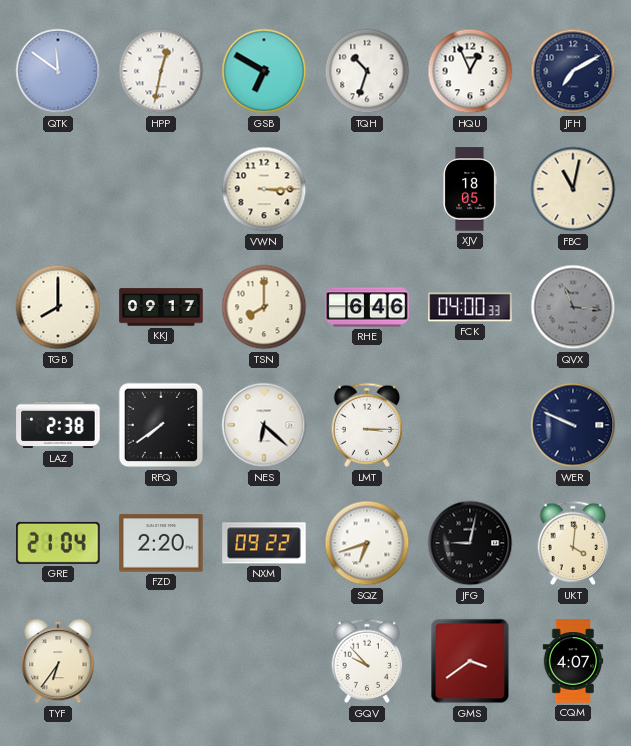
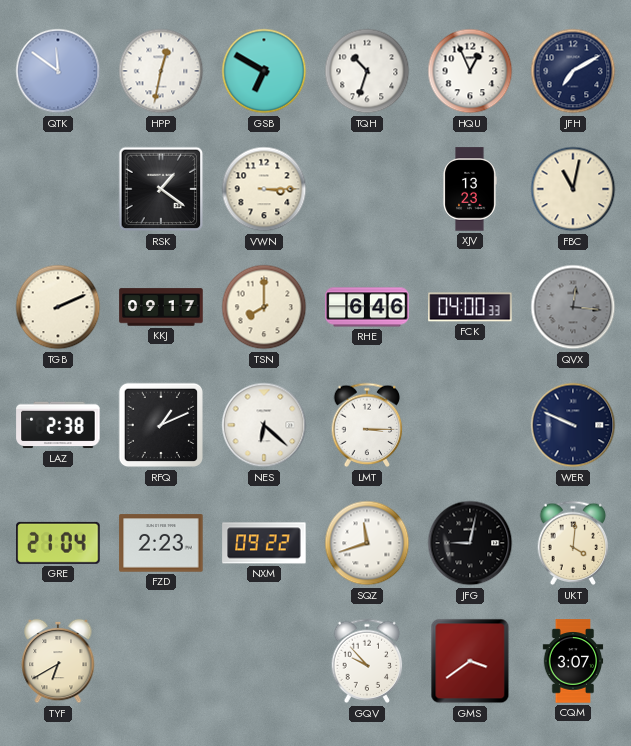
RSK: none -> 1:21
XJV: 18:05 -> 13:23
TGB: 8:00 -> 2:11
QVX: 11:16 -> 12:16
RFQ: 7:39 -> 1:11
FZD: 2:20 -> 2:23
SQZ: 6:42 -> 11:42
TYF: 6:36 -> 6:40
CQM: 4:07 -> 3:07
